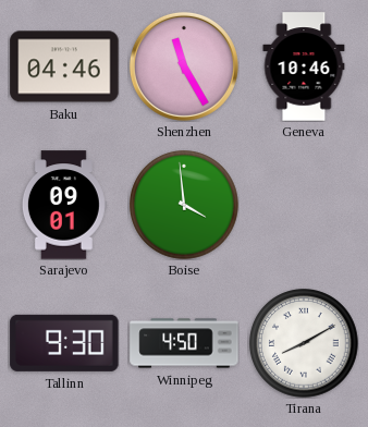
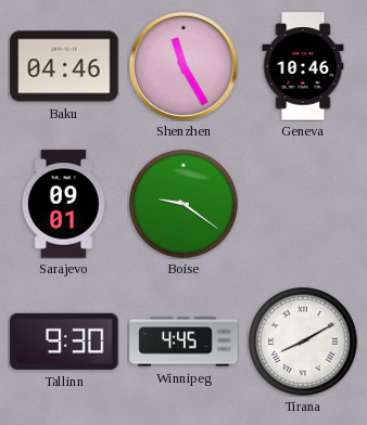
Boise: 3:59 -> 9:21
Winnipeg: 4:50 -> 4:45
